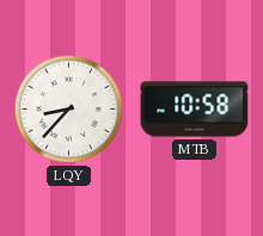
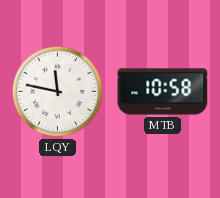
LQY: 8:37 -> 11:47
